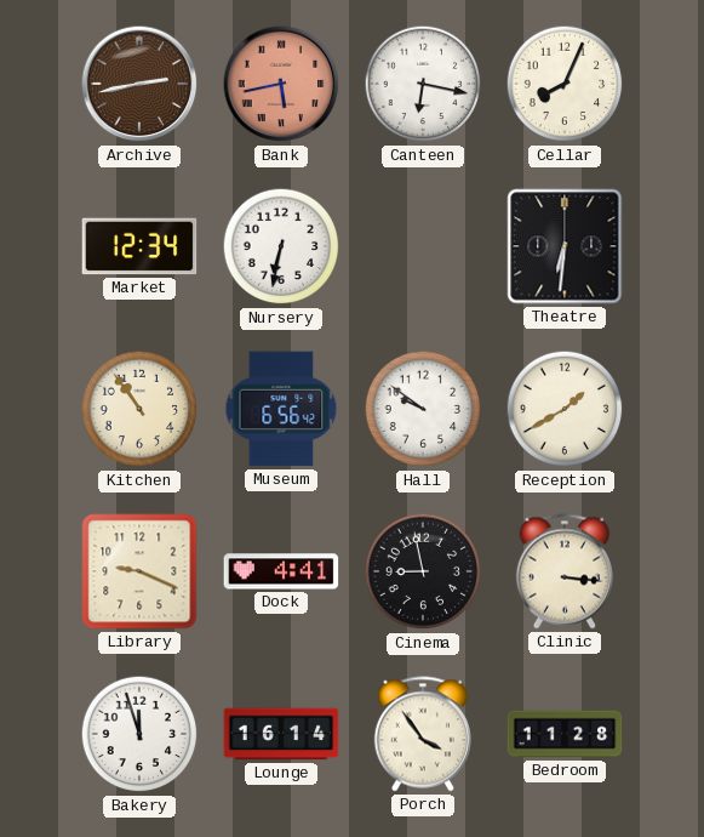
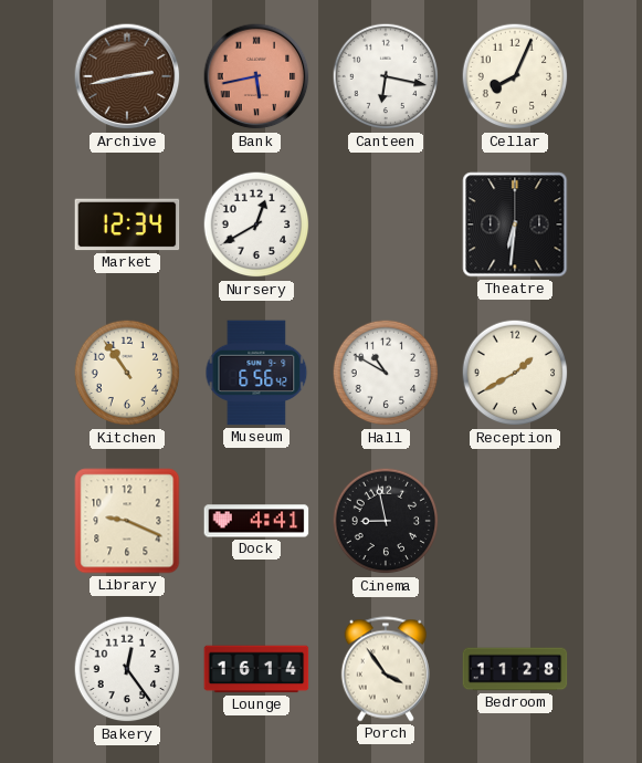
Nursery: 6:32 -> 12:40
Hall: 9:51 -> 10:50
Clinic: 3:16 -> none
Bakery: 11:57 -> 12:24
